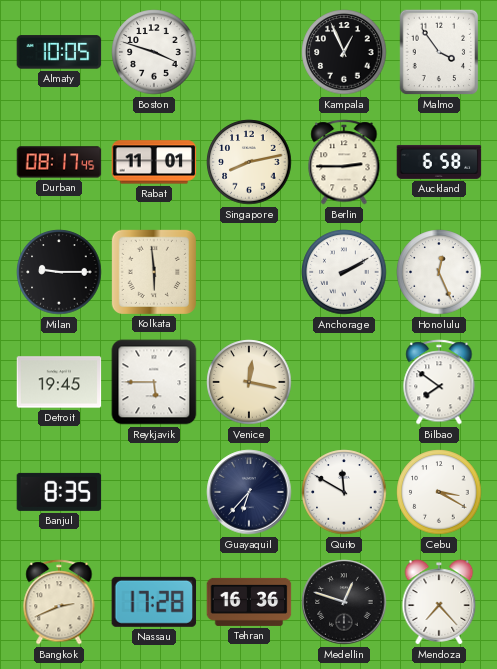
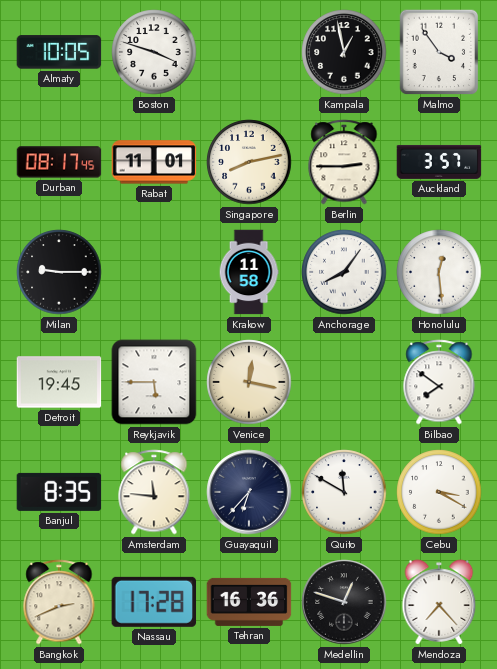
Kampala: 12:56 -> 12:58
Auckland: 6:58 -> 3:57
Kolkata: 5:59 -> none
Krakow: none -> 11:58
Anchorage: 2:10 -> 8:06
Honolulu: 12:26 -> 12:29
Amsterdam: none -> 11:46
